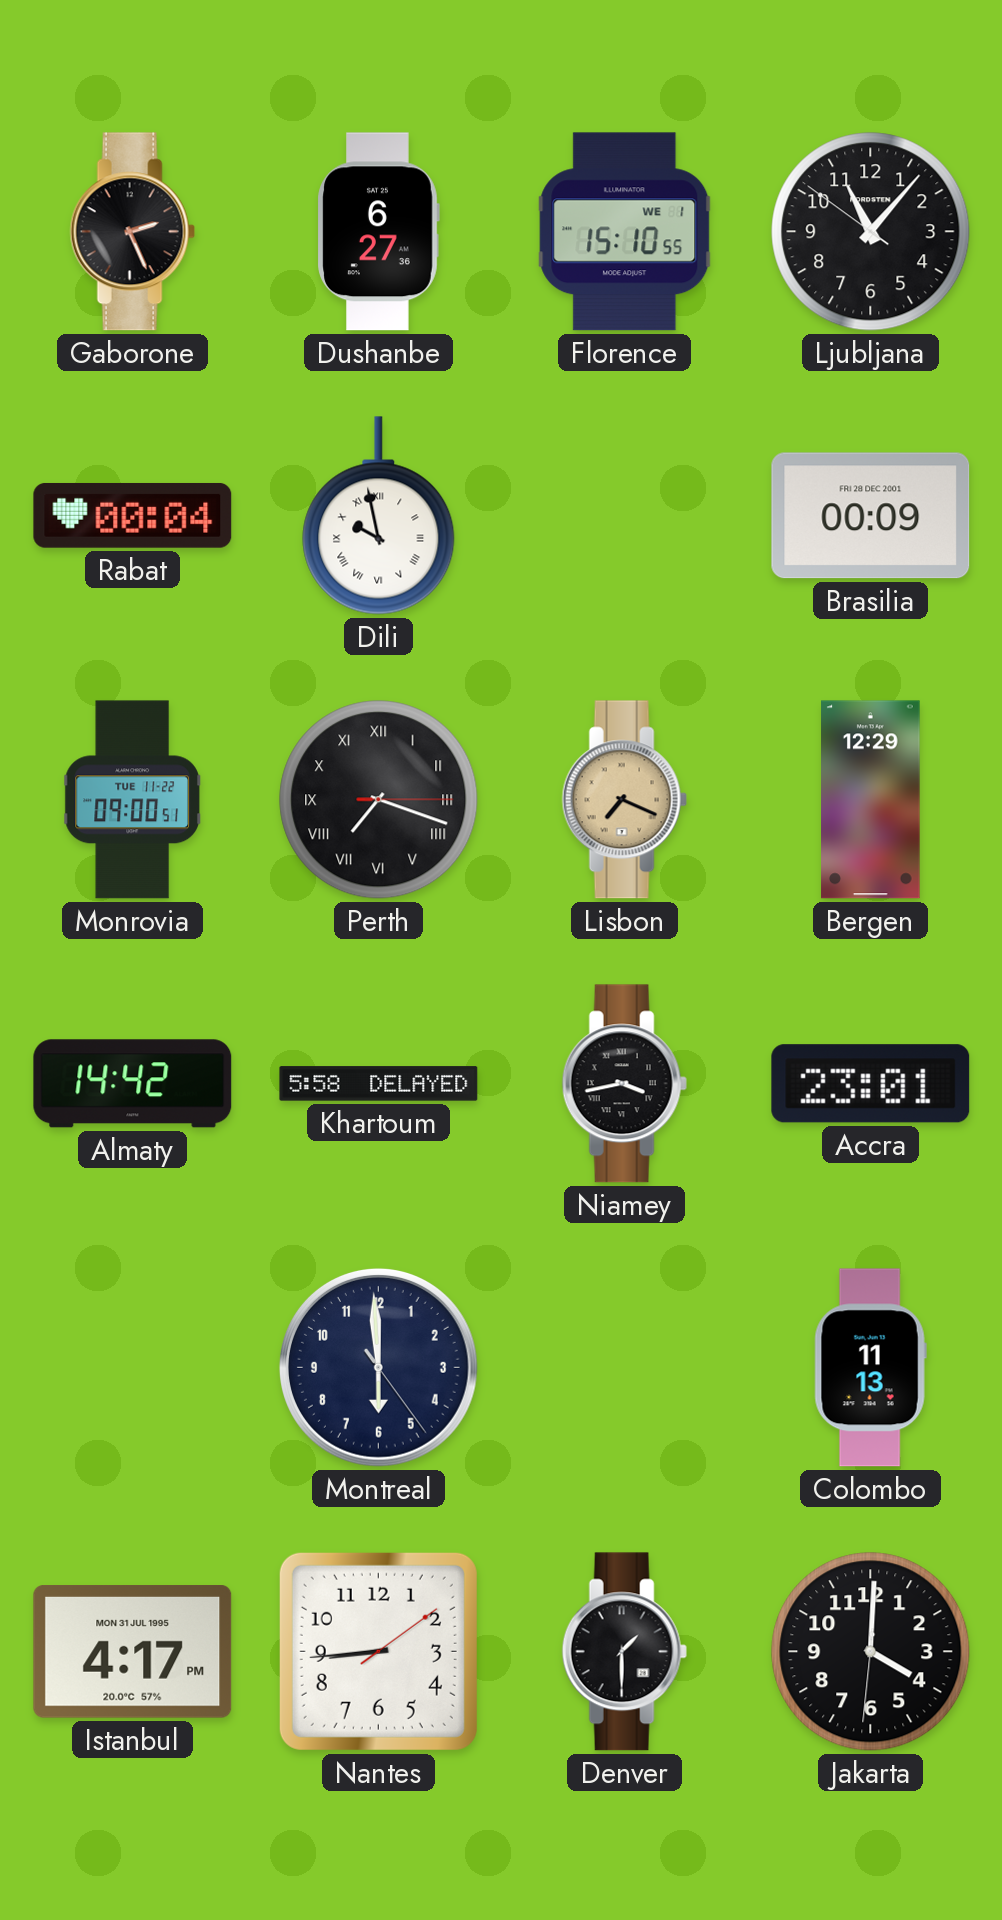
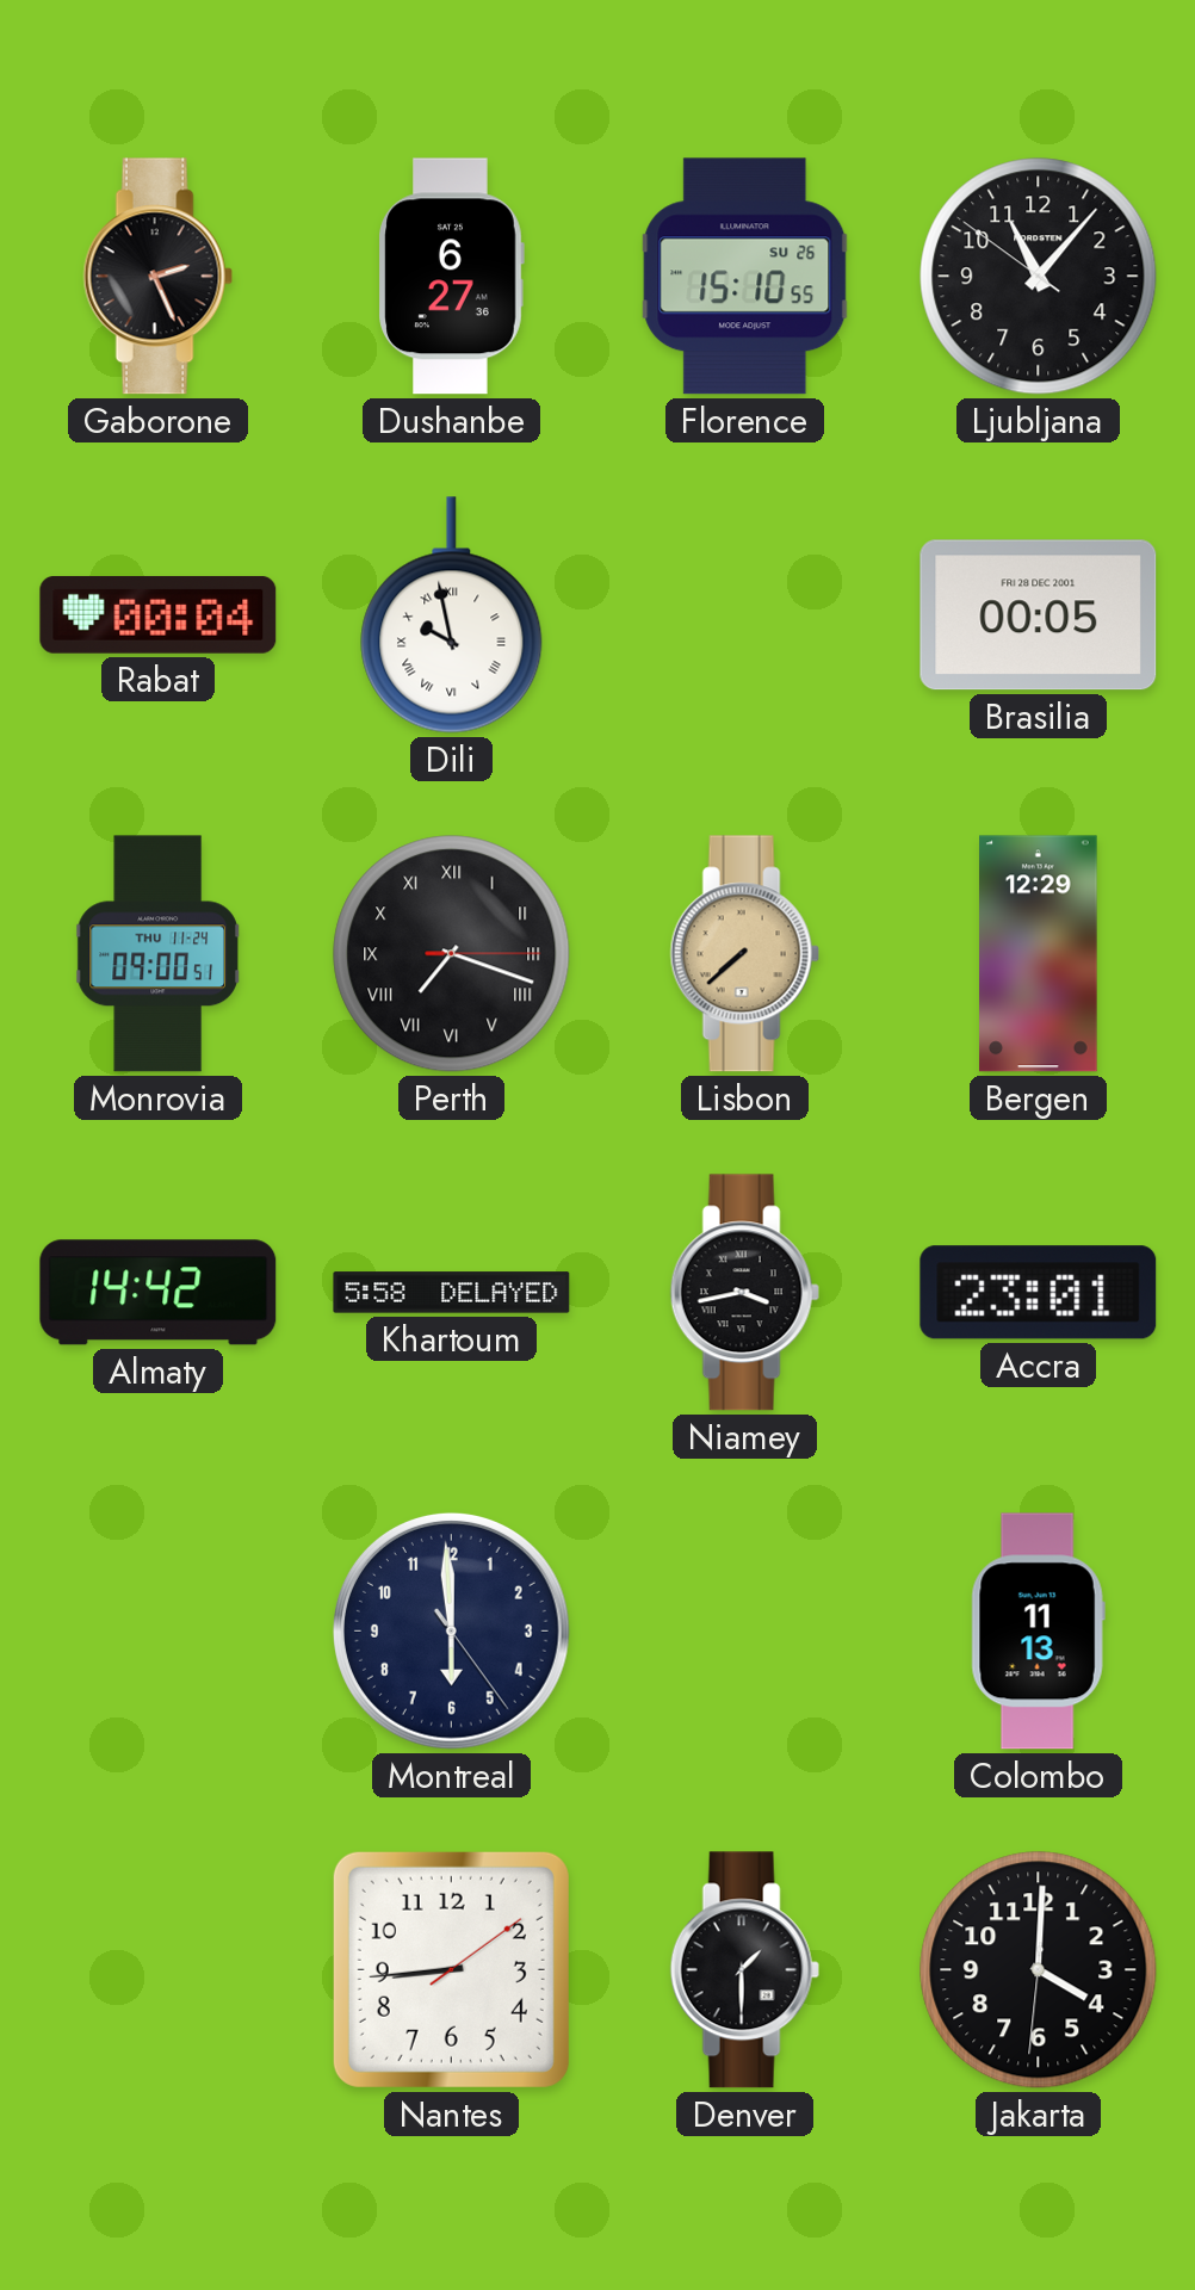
Florence date: WE 1 -> SU 26
Brasilia: 00:09 -> 00:05
Monrovia date: TUE 11-22 -> THU 11-24
Lisbon: 7:19 -> 7:38
Istanbul: 4:17 -> none
